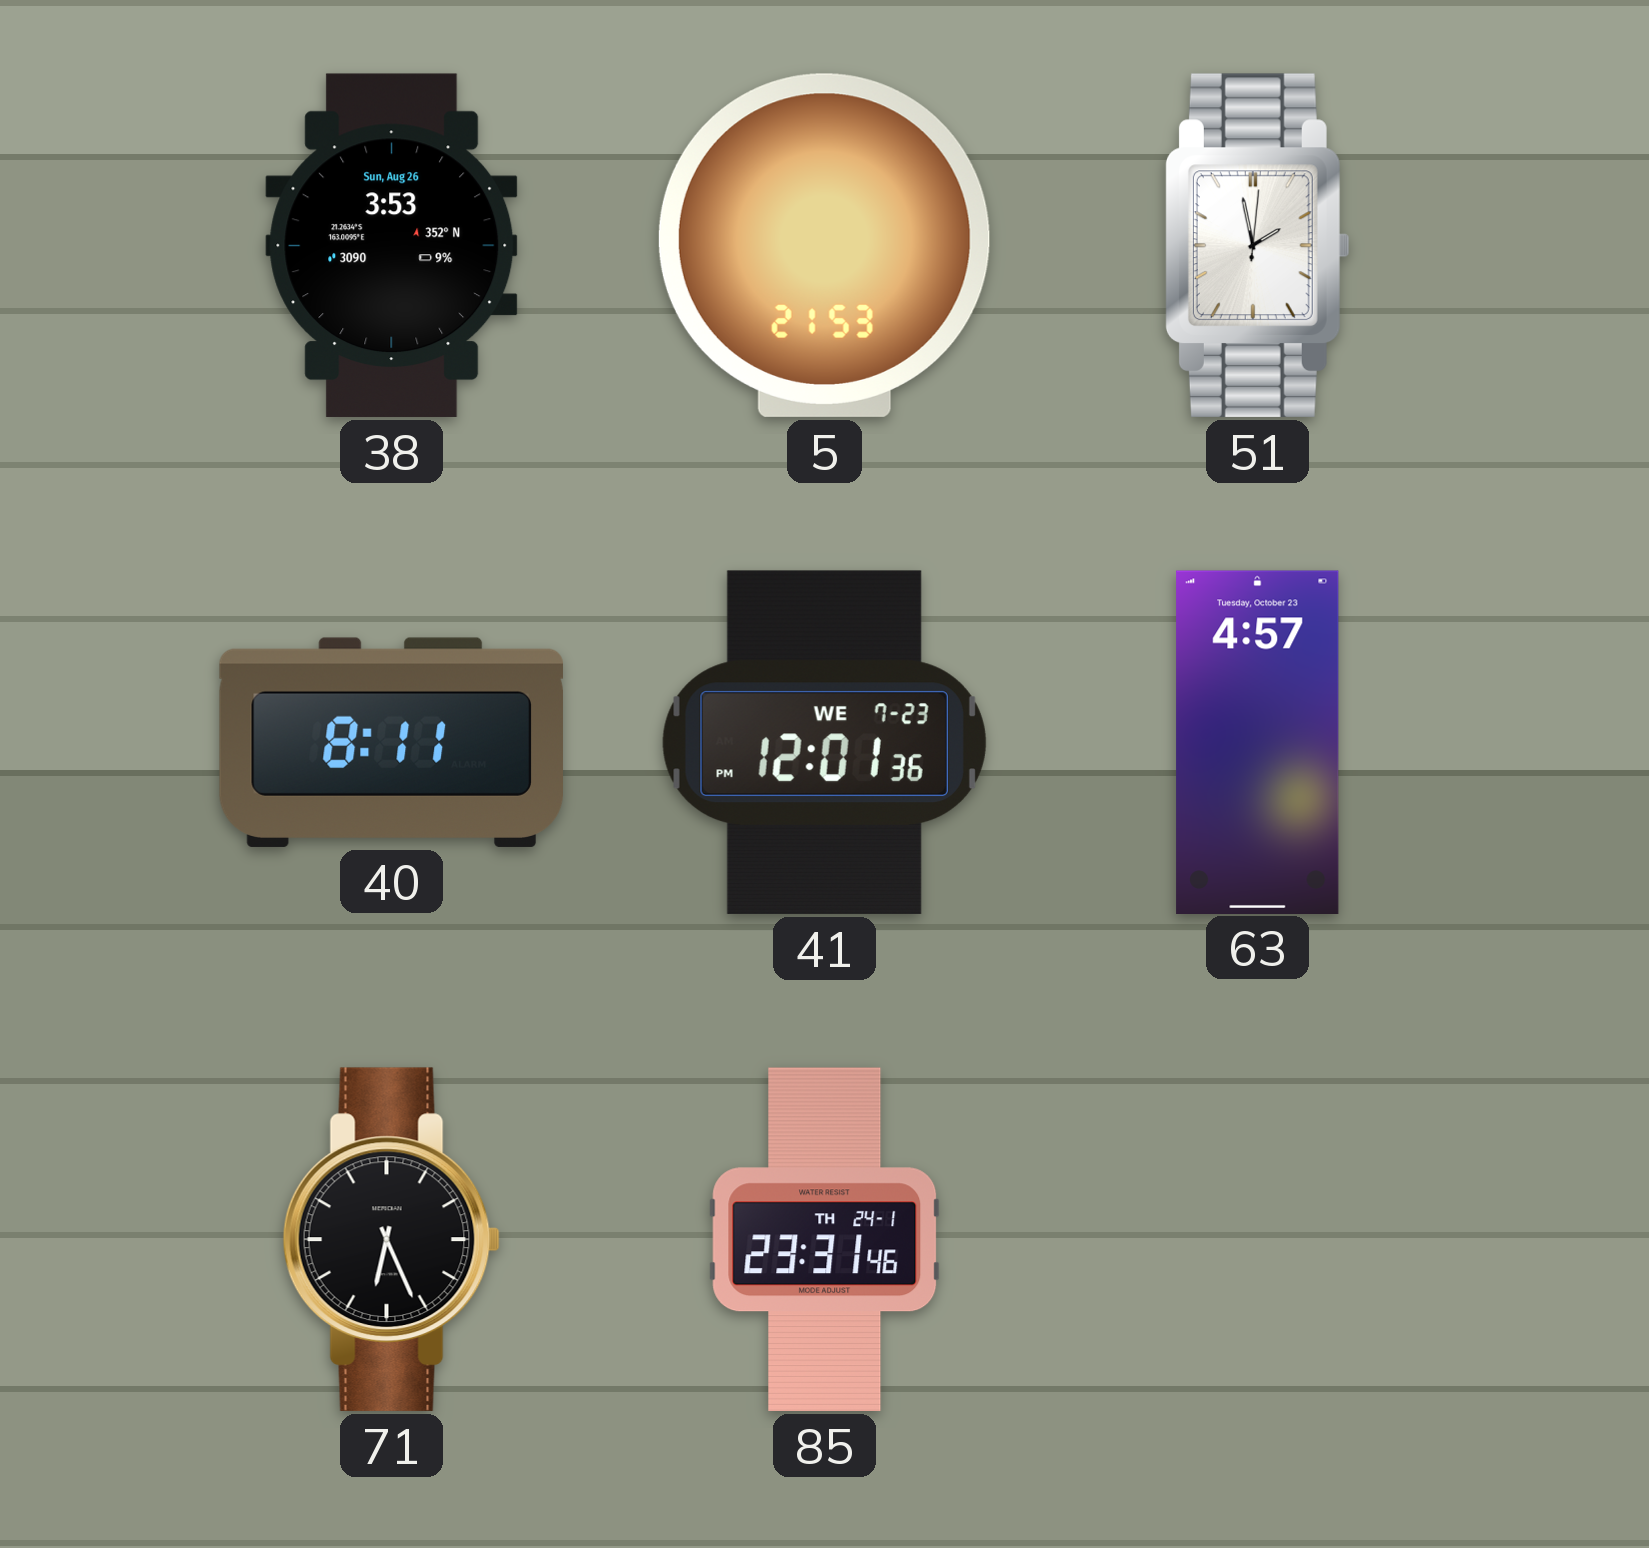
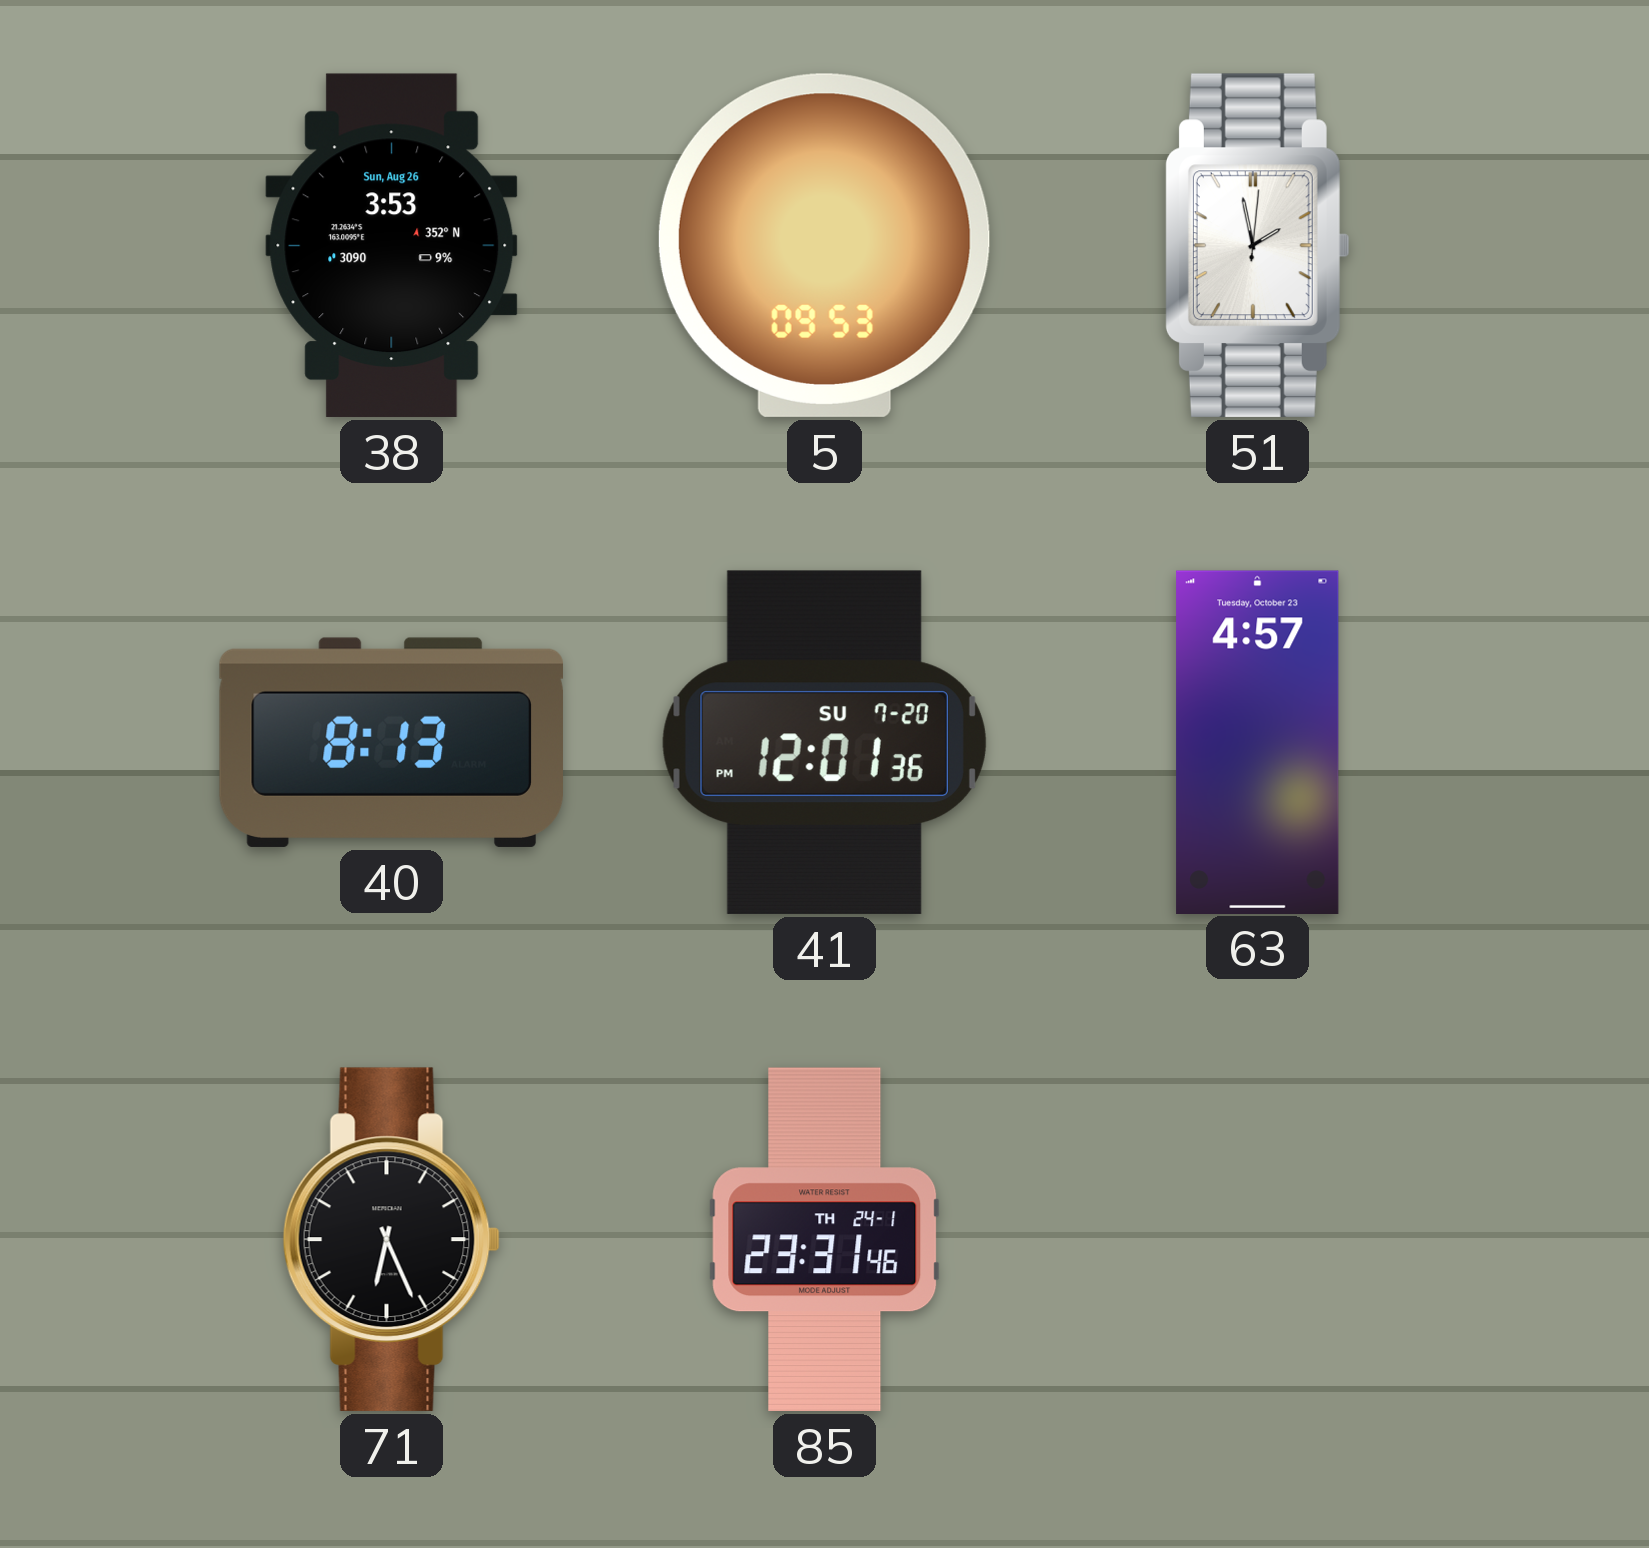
5: 21:53 -> 09:53
40: 8:11 -> 8:13
41 date: WE 7-23 -> SU 7-20
